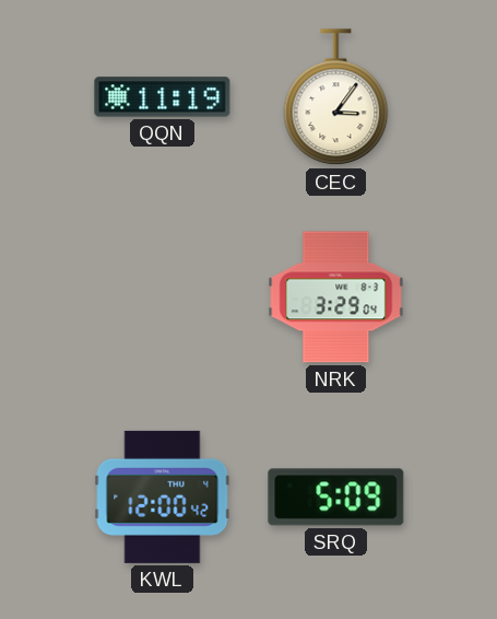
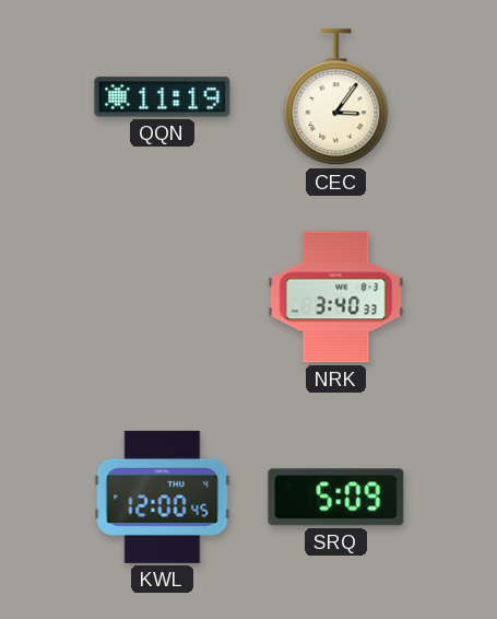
NRK: 3:29 -> 3:40
KWL: 12:00:42 -> 12:00:45
